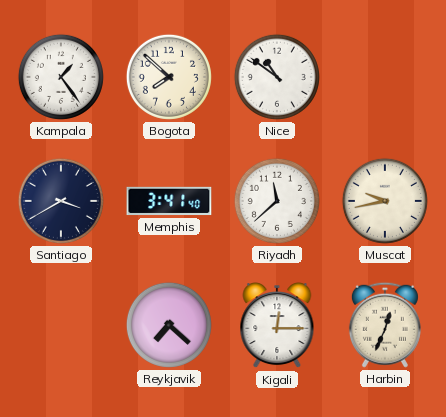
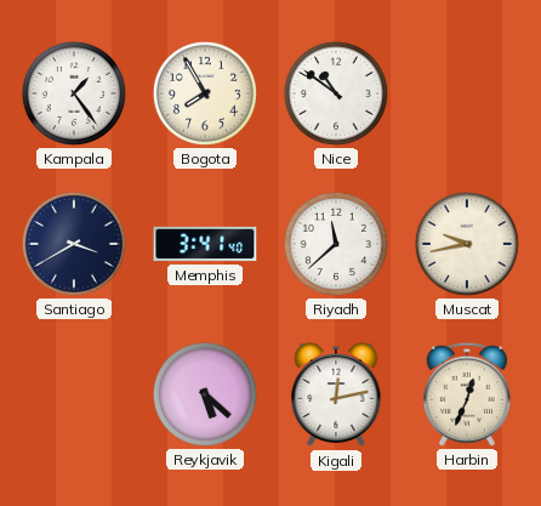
Bogota: 7:52 -> 7:55
Reykjavik: 7:22 -> 5:22
Kigali: 12:15 -> 12:13
